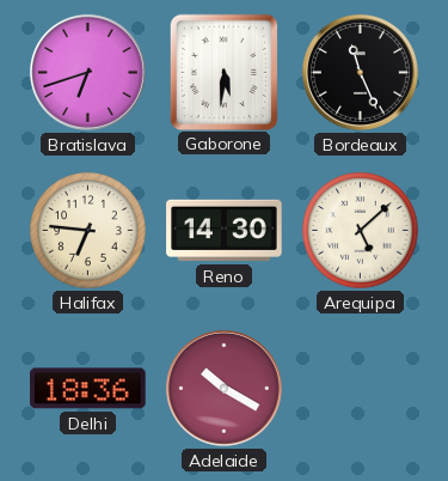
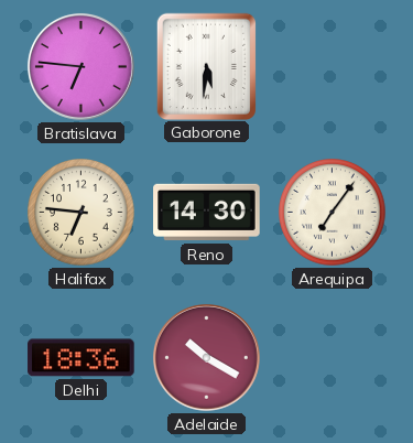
Bratislava: 6:42 -> 6:46
Bordeaux: 11:26 -> none
Arequipa: 5:08 -> 7:06
